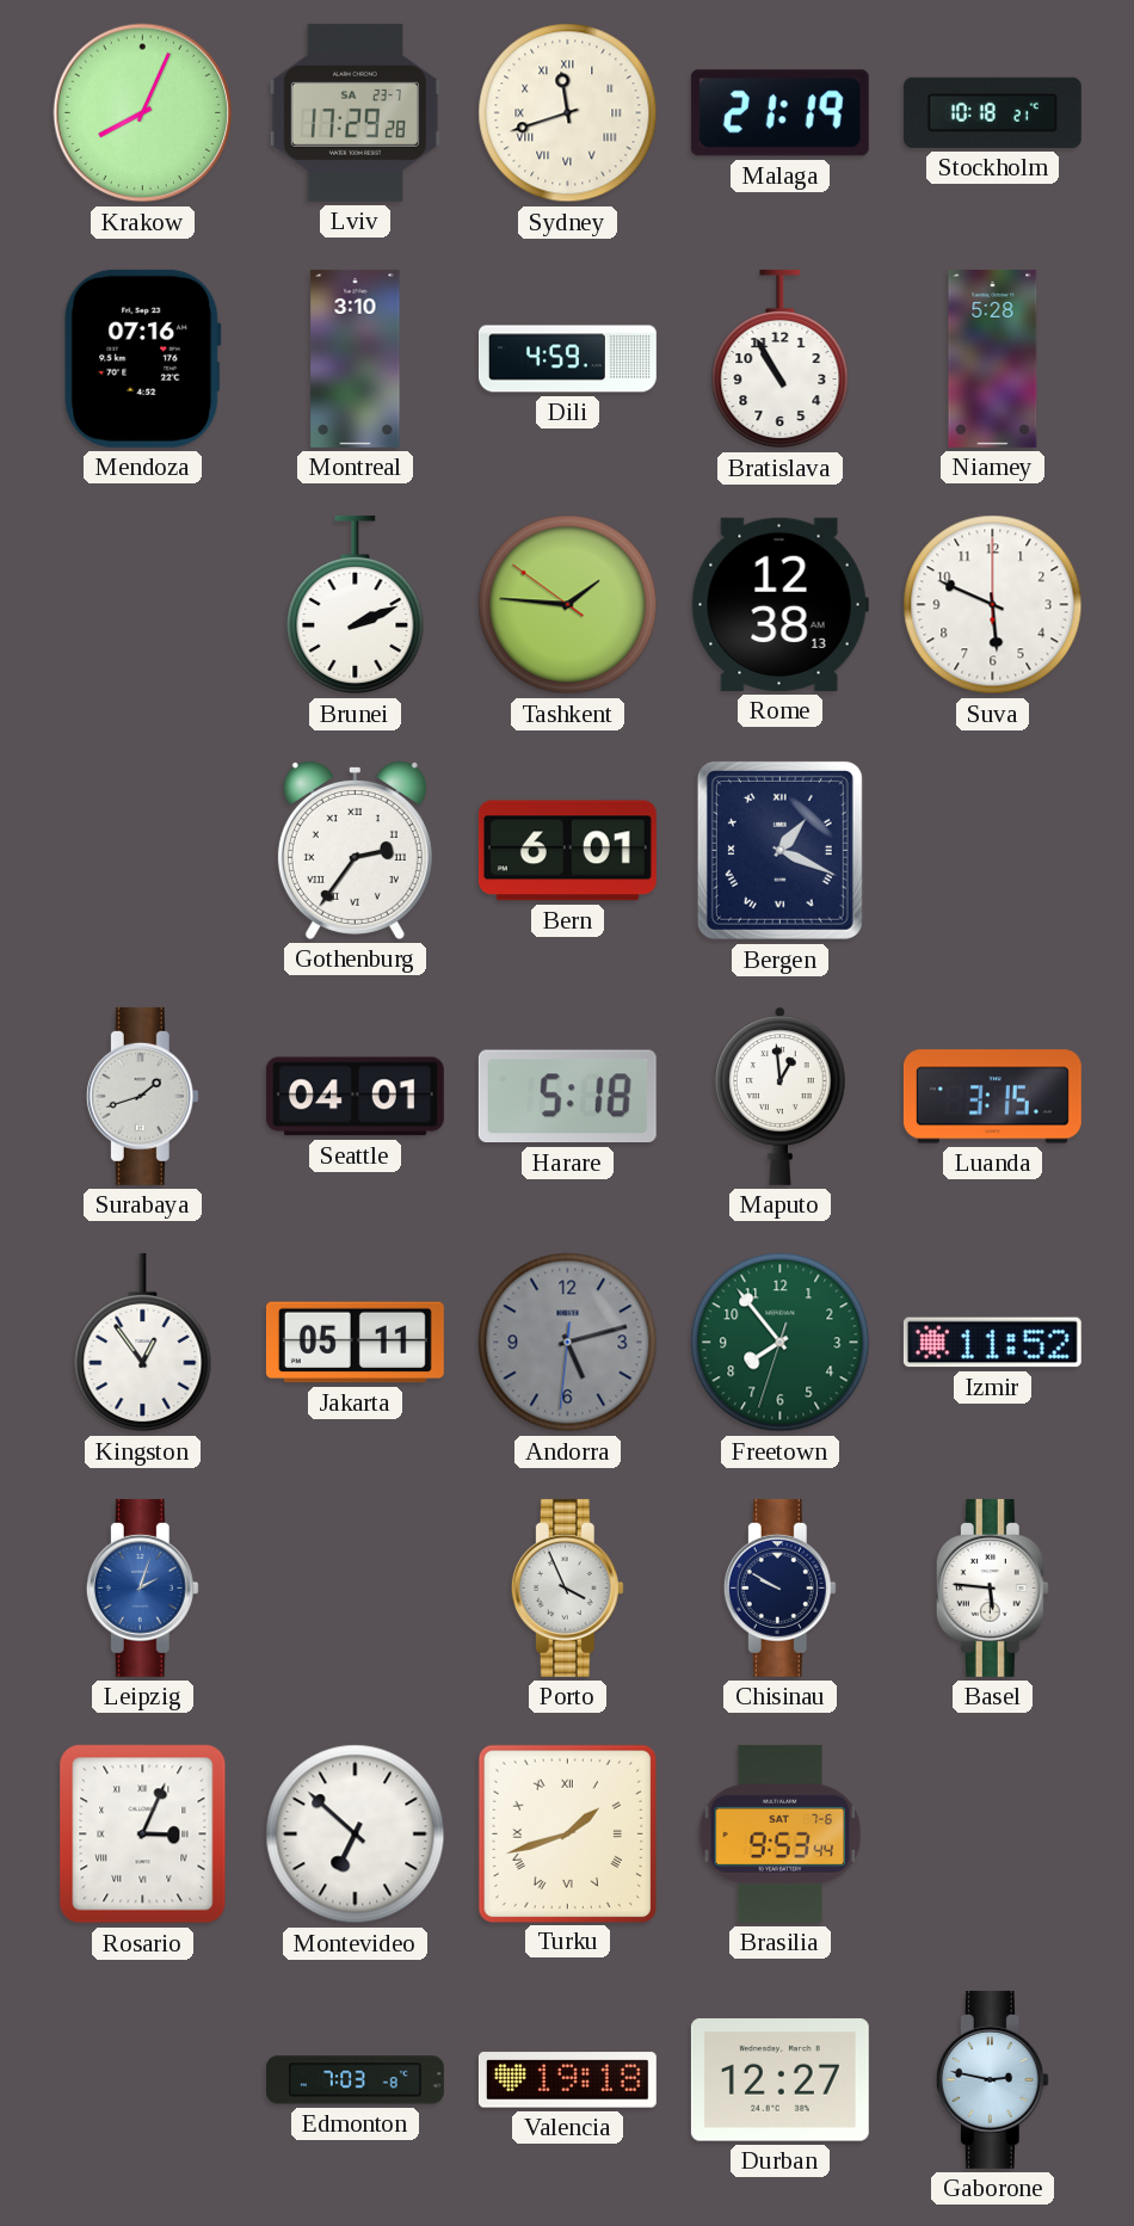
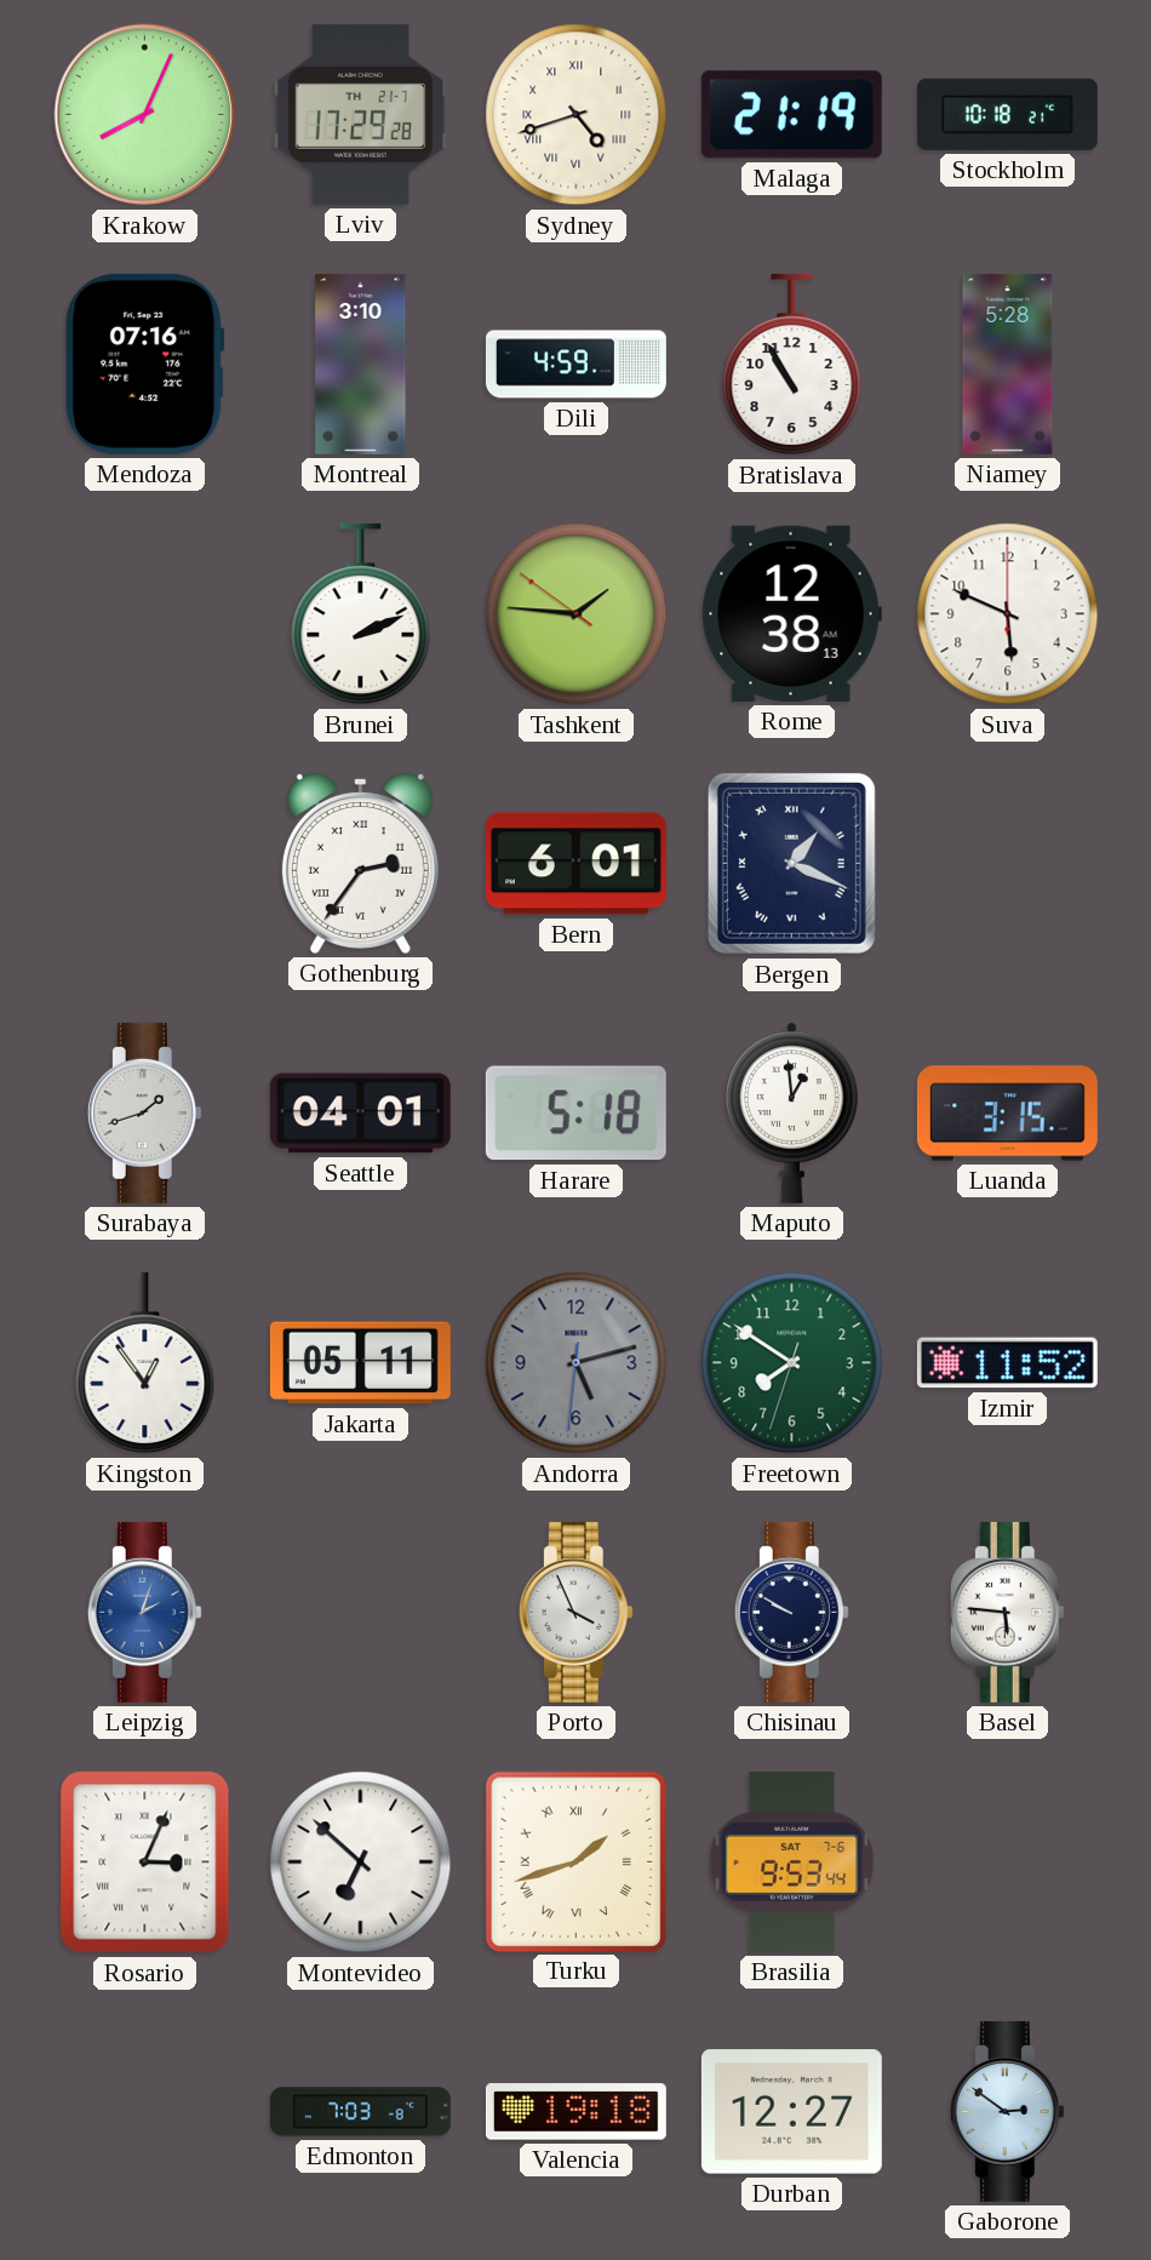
Lviv date: SA 23-7 -> TH 21-7
Sydney: 11:42 -> 4:42
Freetown: 7:53 -> 7:50
Gaborone: 2:47 -> 2:51
